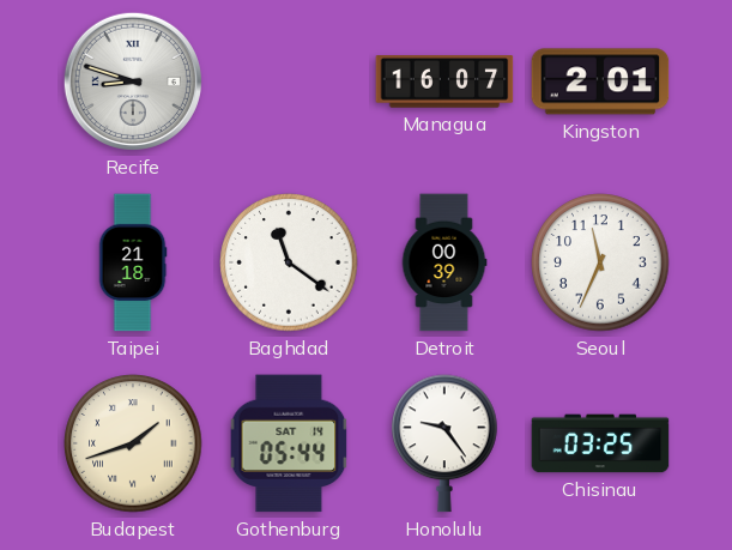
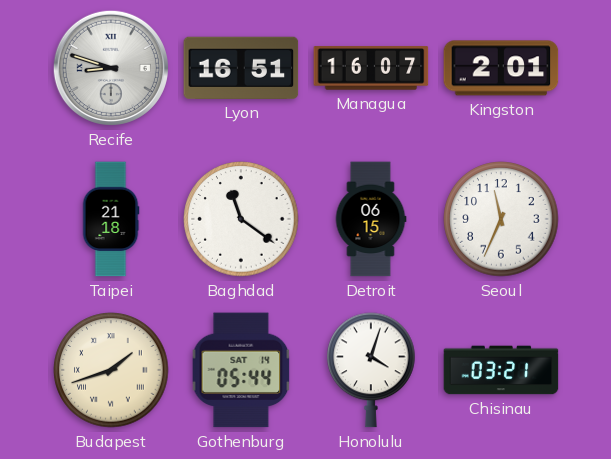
Lyon: none -> 16:51
Detroit: 00:39 -> 06:15
Honolulu: 9:24 -> 4:03
Chisinau: 03:25 -> 03:21
